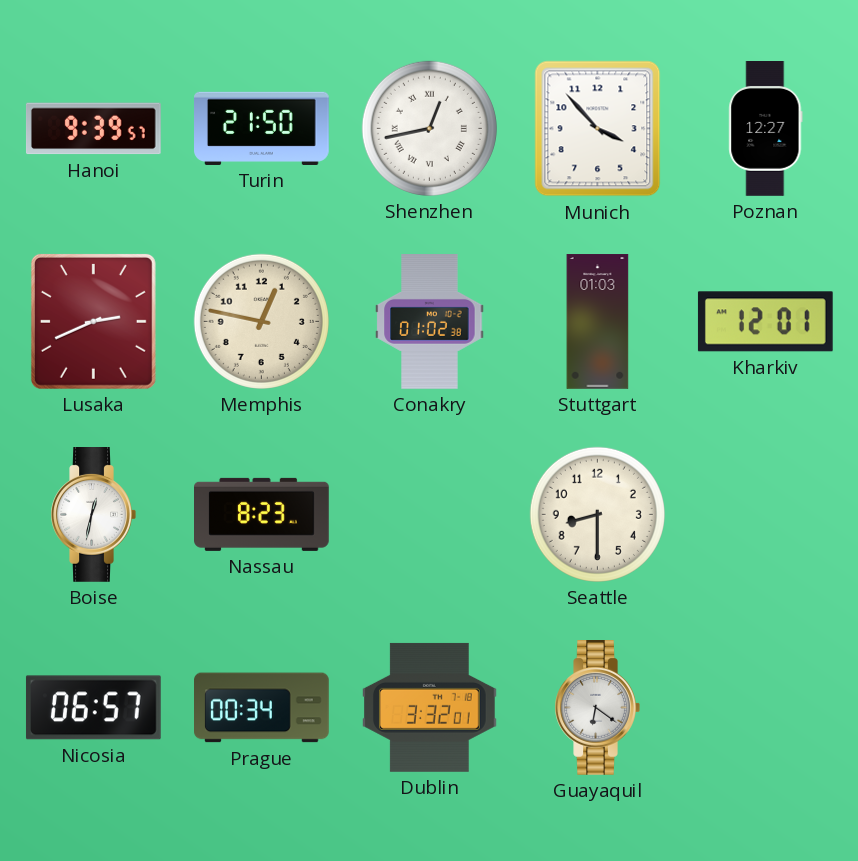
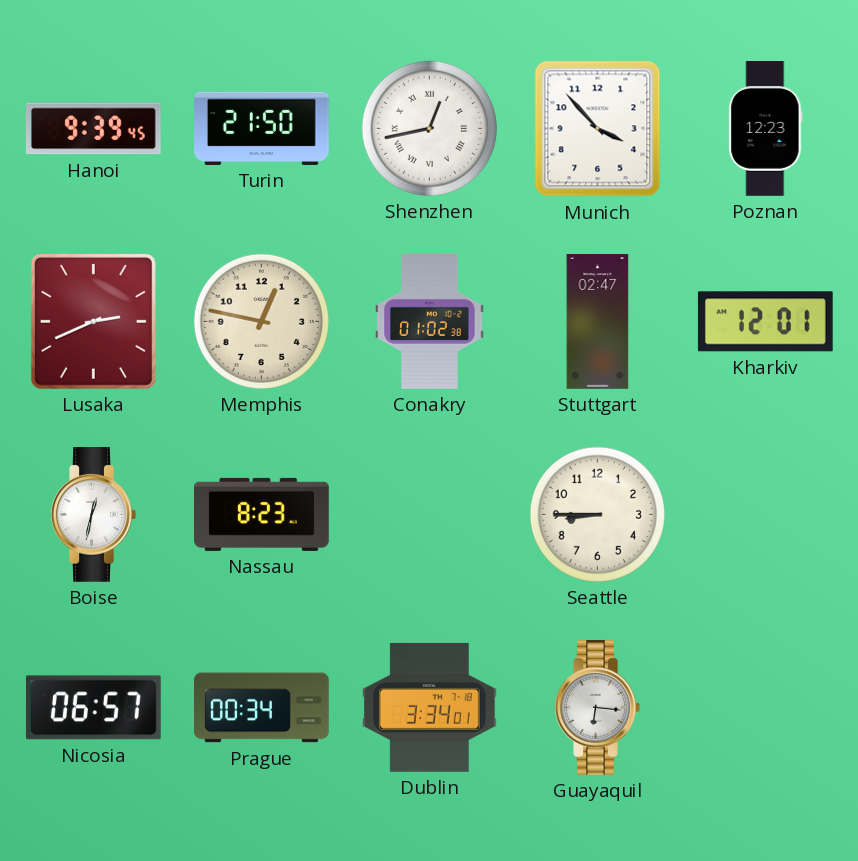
Hanoi: 9:39:57 -> 9:39:45
Poznan: 12:27 -> 12:23
Stuttgart: 01:03 -> 02:47
Seattle: 8:30 -> 8:45
Dublin: 3:32 -> 3:34
Guayaquil: 6:21 -> 6:16
